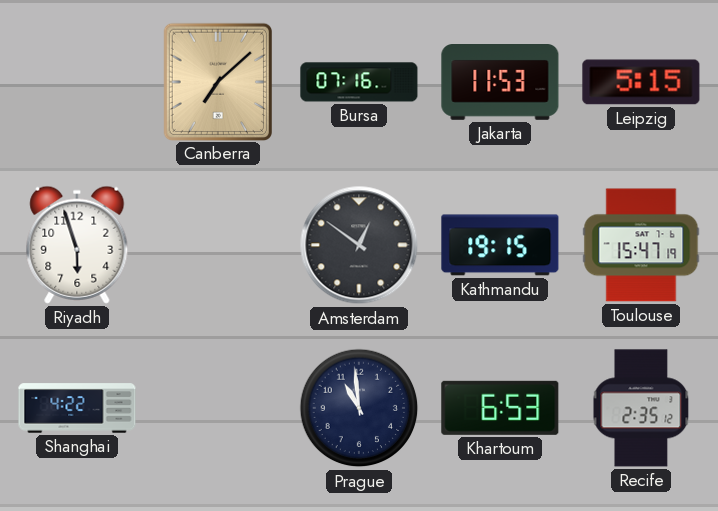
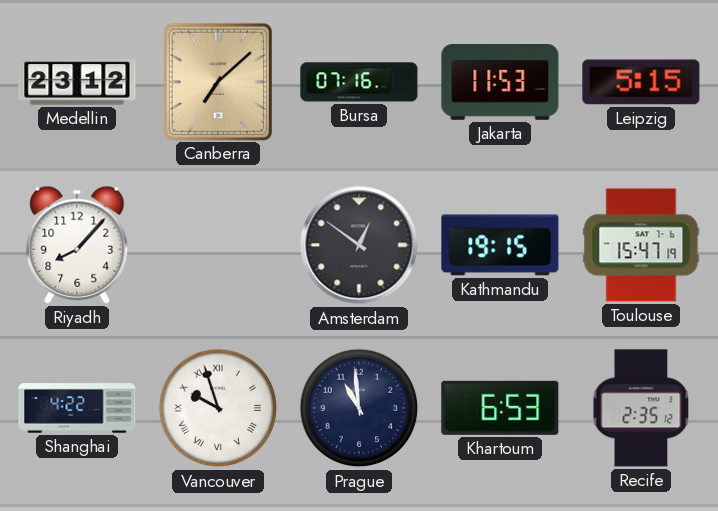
Medellin: none -> 23:12
Riyadh: 5:57 -> 8:07
Vancouver: none -> 9:57
